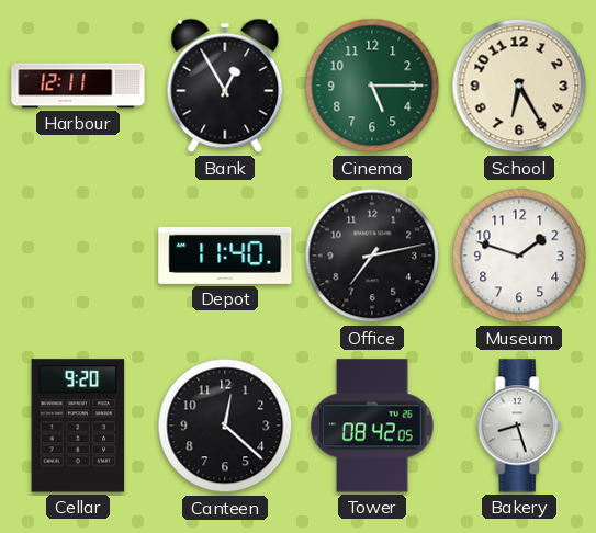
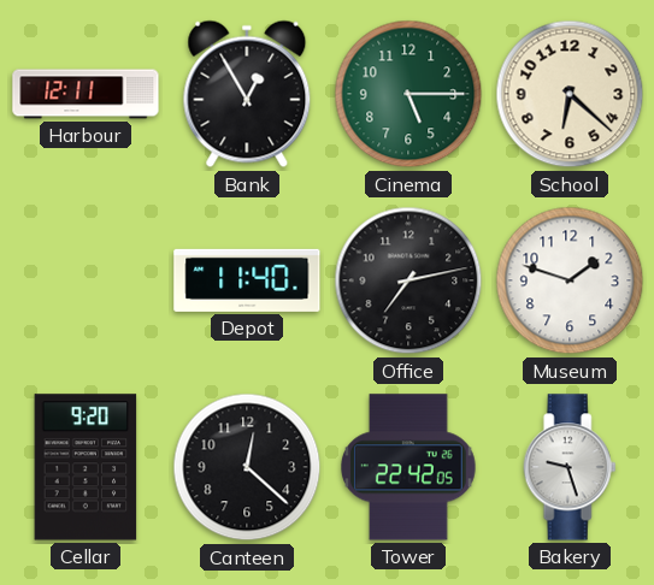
School: 6:25 -> 6:22
Tower: 08:42 -> 22:42
Bakery: 8:27 -> 9:27
